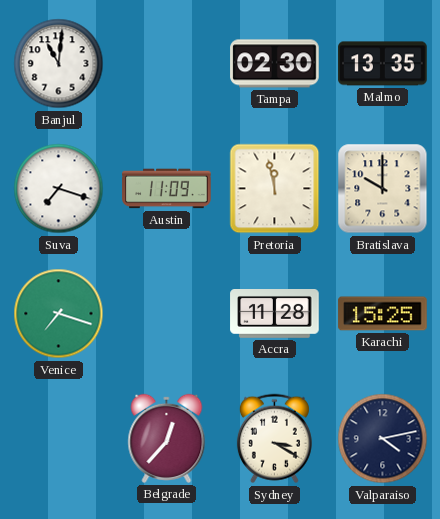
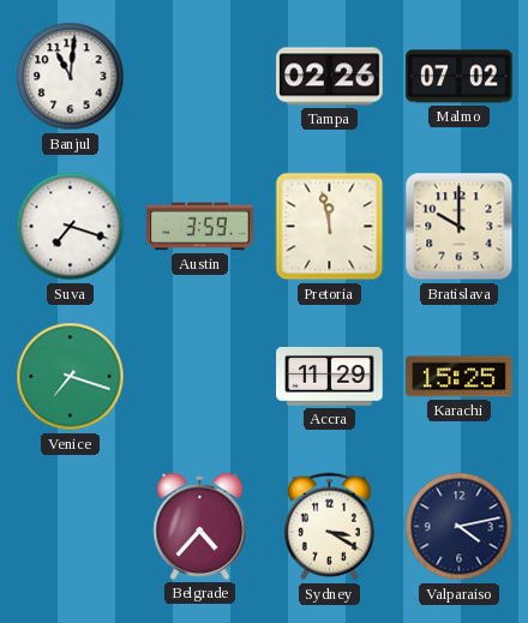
Tampa: 02:30 -> 02:26
Malmo: 13:35 -> 07:02
Austin: 11:09 -> 3:59
Accra: 11:28 -> 11:29
Belgrade: 12:37 -> 4:37
